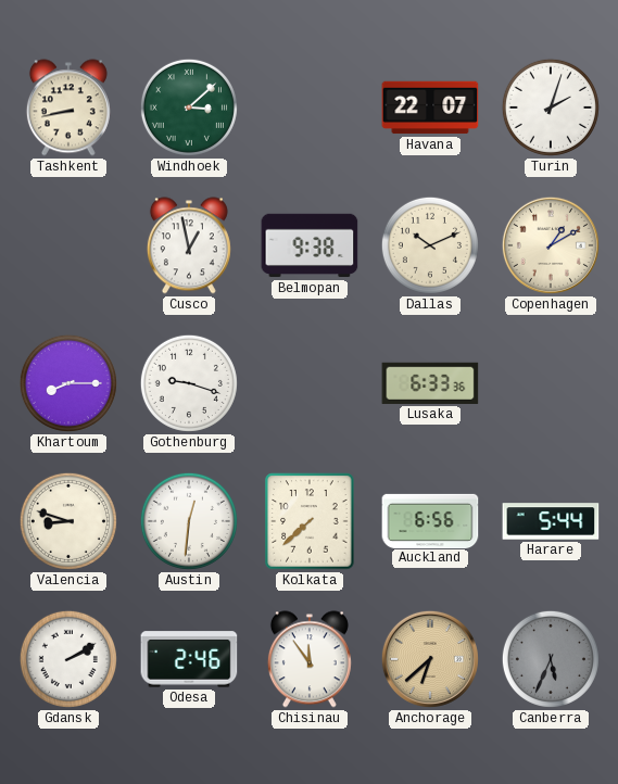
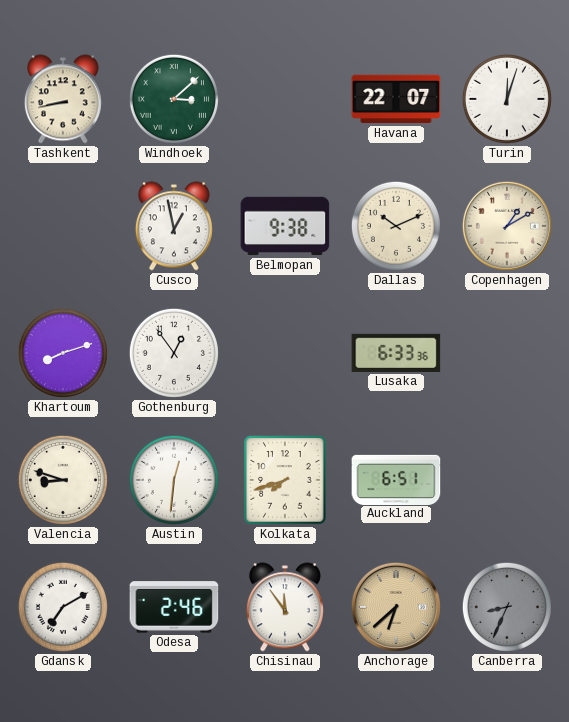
Turin: 2:03 -> 12:03
Khartoum: 8:15 -> 8:12
Gothenburg: 9:18 -> 12:54
Kolkata: 7:38 -> 7:42
Auckland: 6:56 -> 6:51
Harare: 5:44 -> none
Gdansk: 2:10 -> 7:10
Canberra: 5:34 -> 8:34
